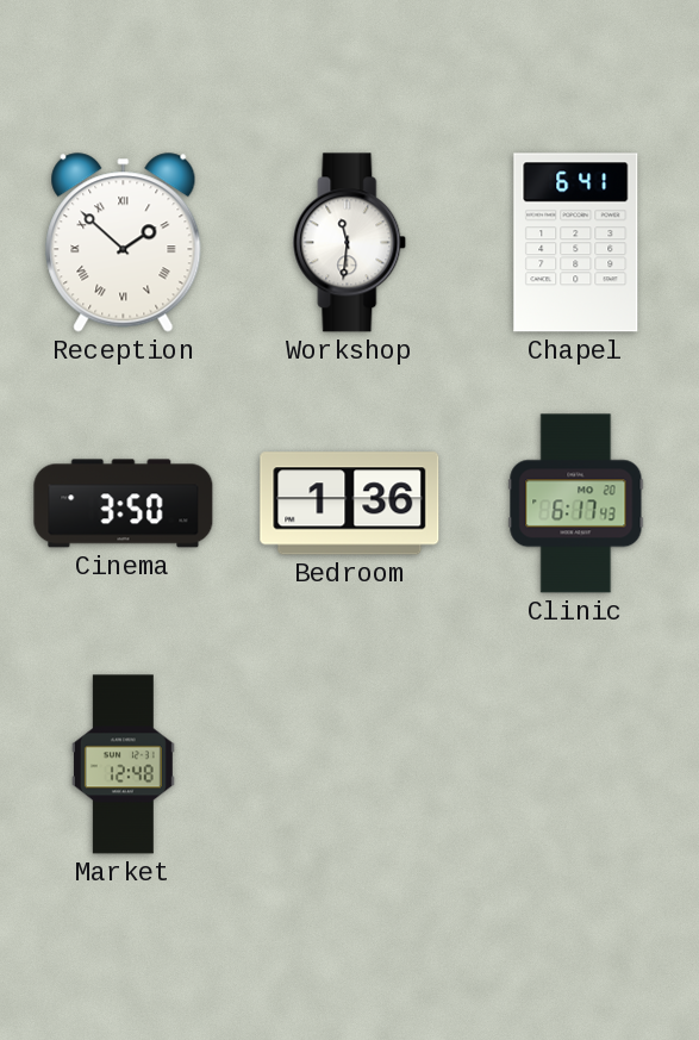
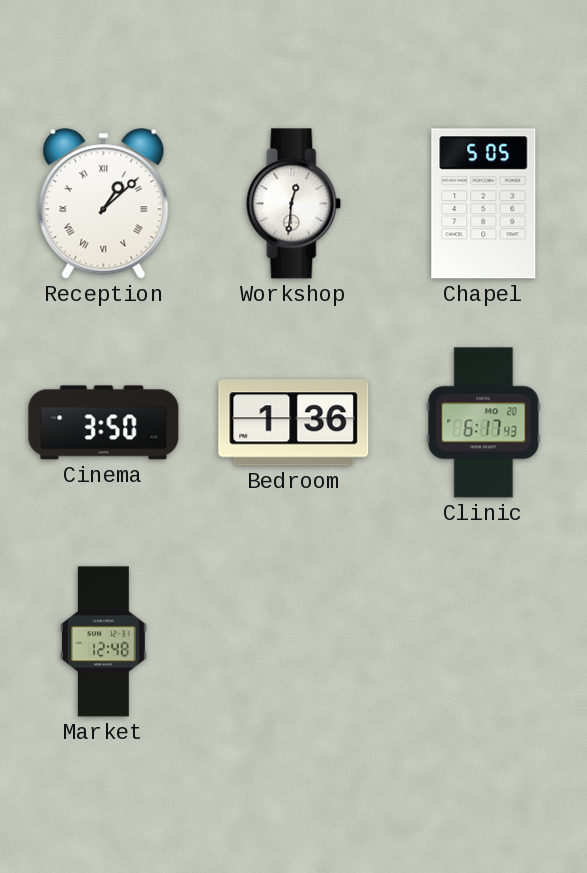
Reception: 1:52 -> 1:08
Workshop: 11:31 -> 12:31
Chapel: 6:41 -> 5:05
